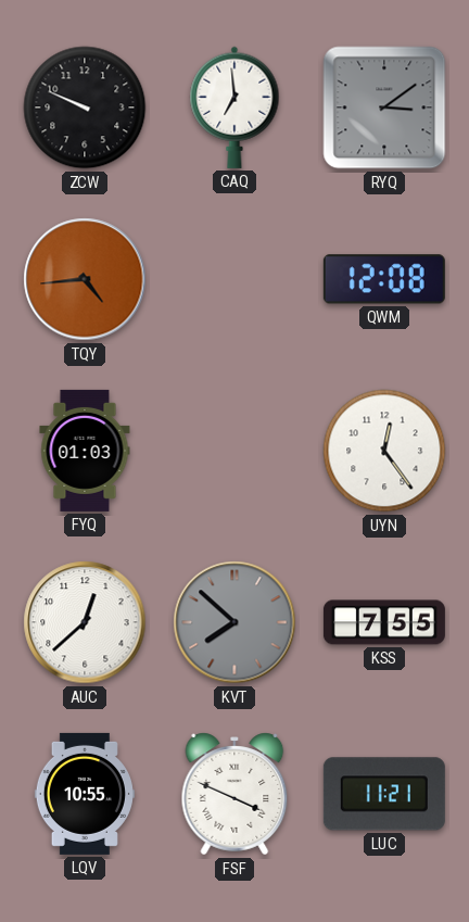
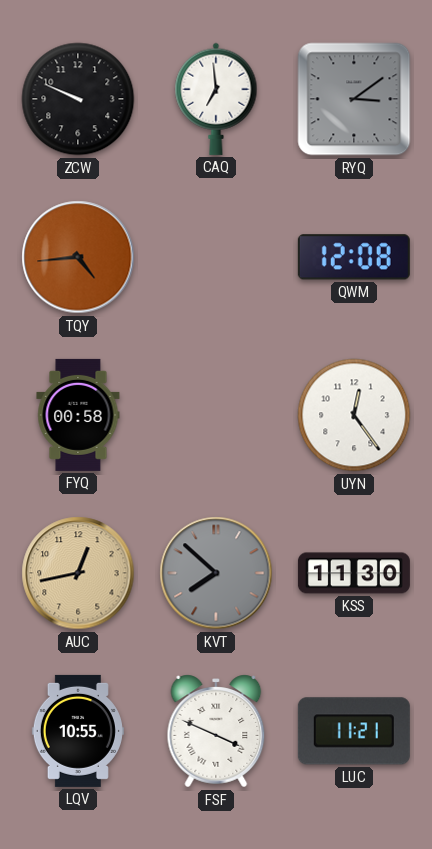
FYQ: 01:03 -> 00:58
AUC: 12:38 -> 12:43
AUC dial: white -> champagne
KSS: 7:55 -> 11:30
